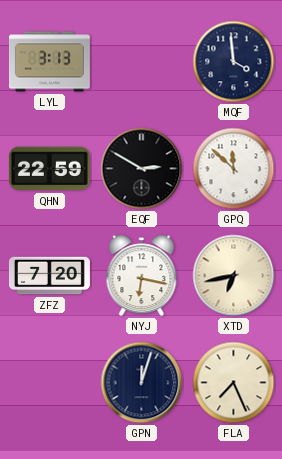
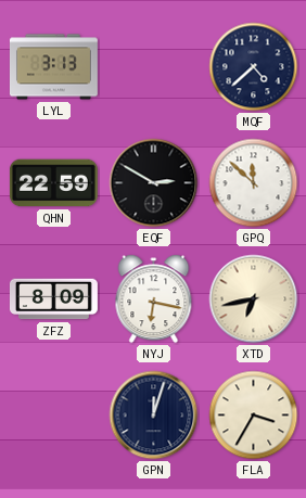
MQF: 3:59 -> 4:38
ZFZ: 7:20 -> 8:09
FLA: 7:26 -> 3:35
